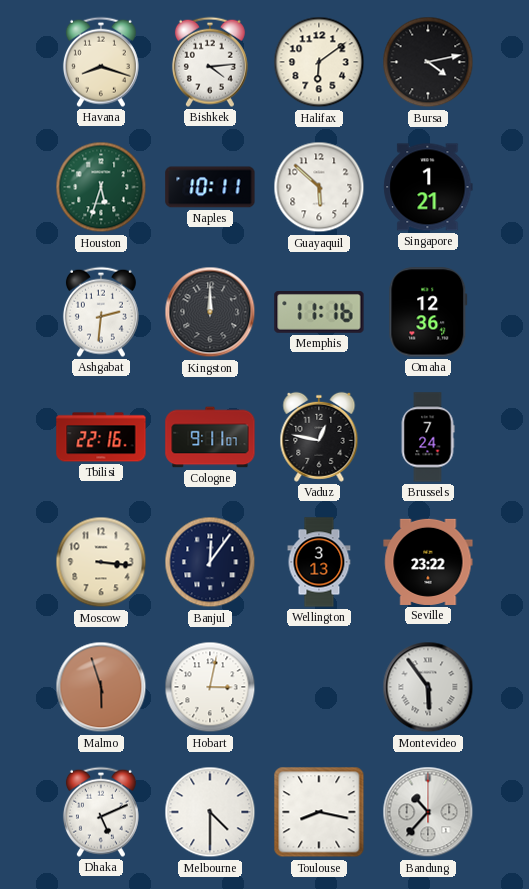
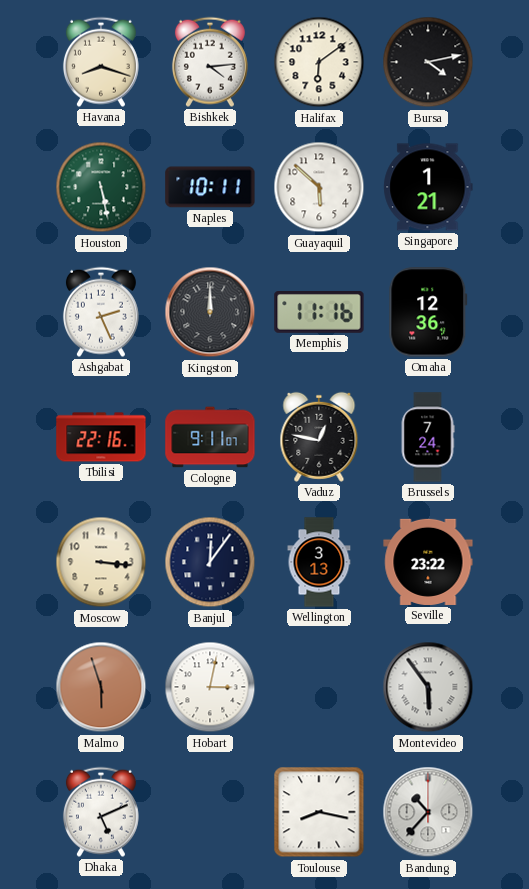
Houston: 5:33 -> 5:28
Ashgabat: 2:31 -> 2:26
Melbourne: 4:30 -> none
